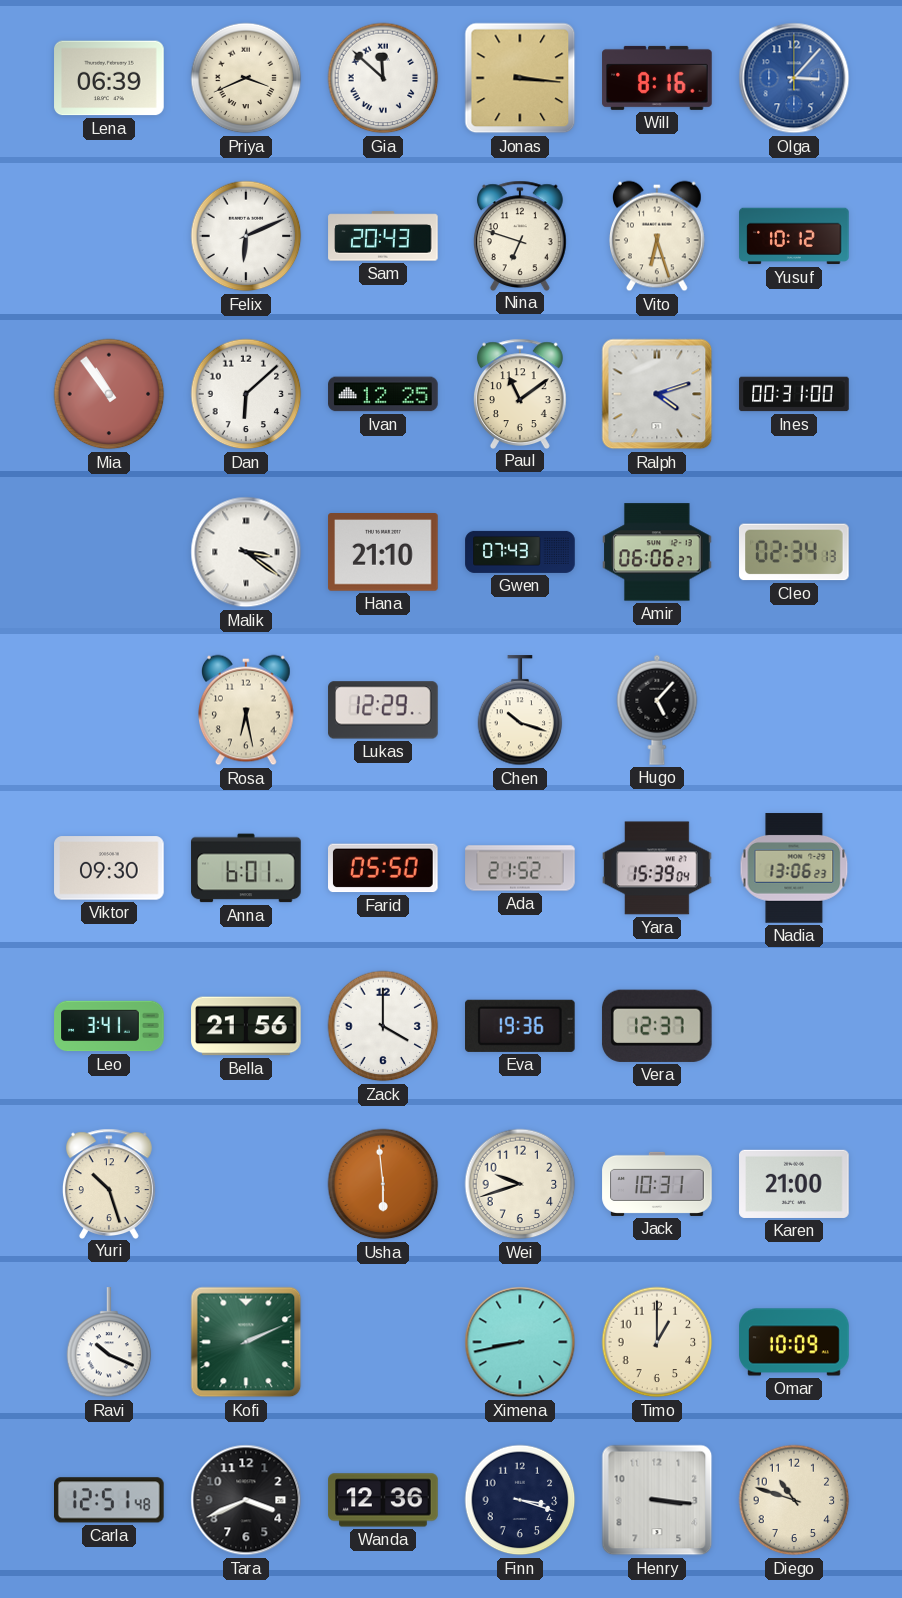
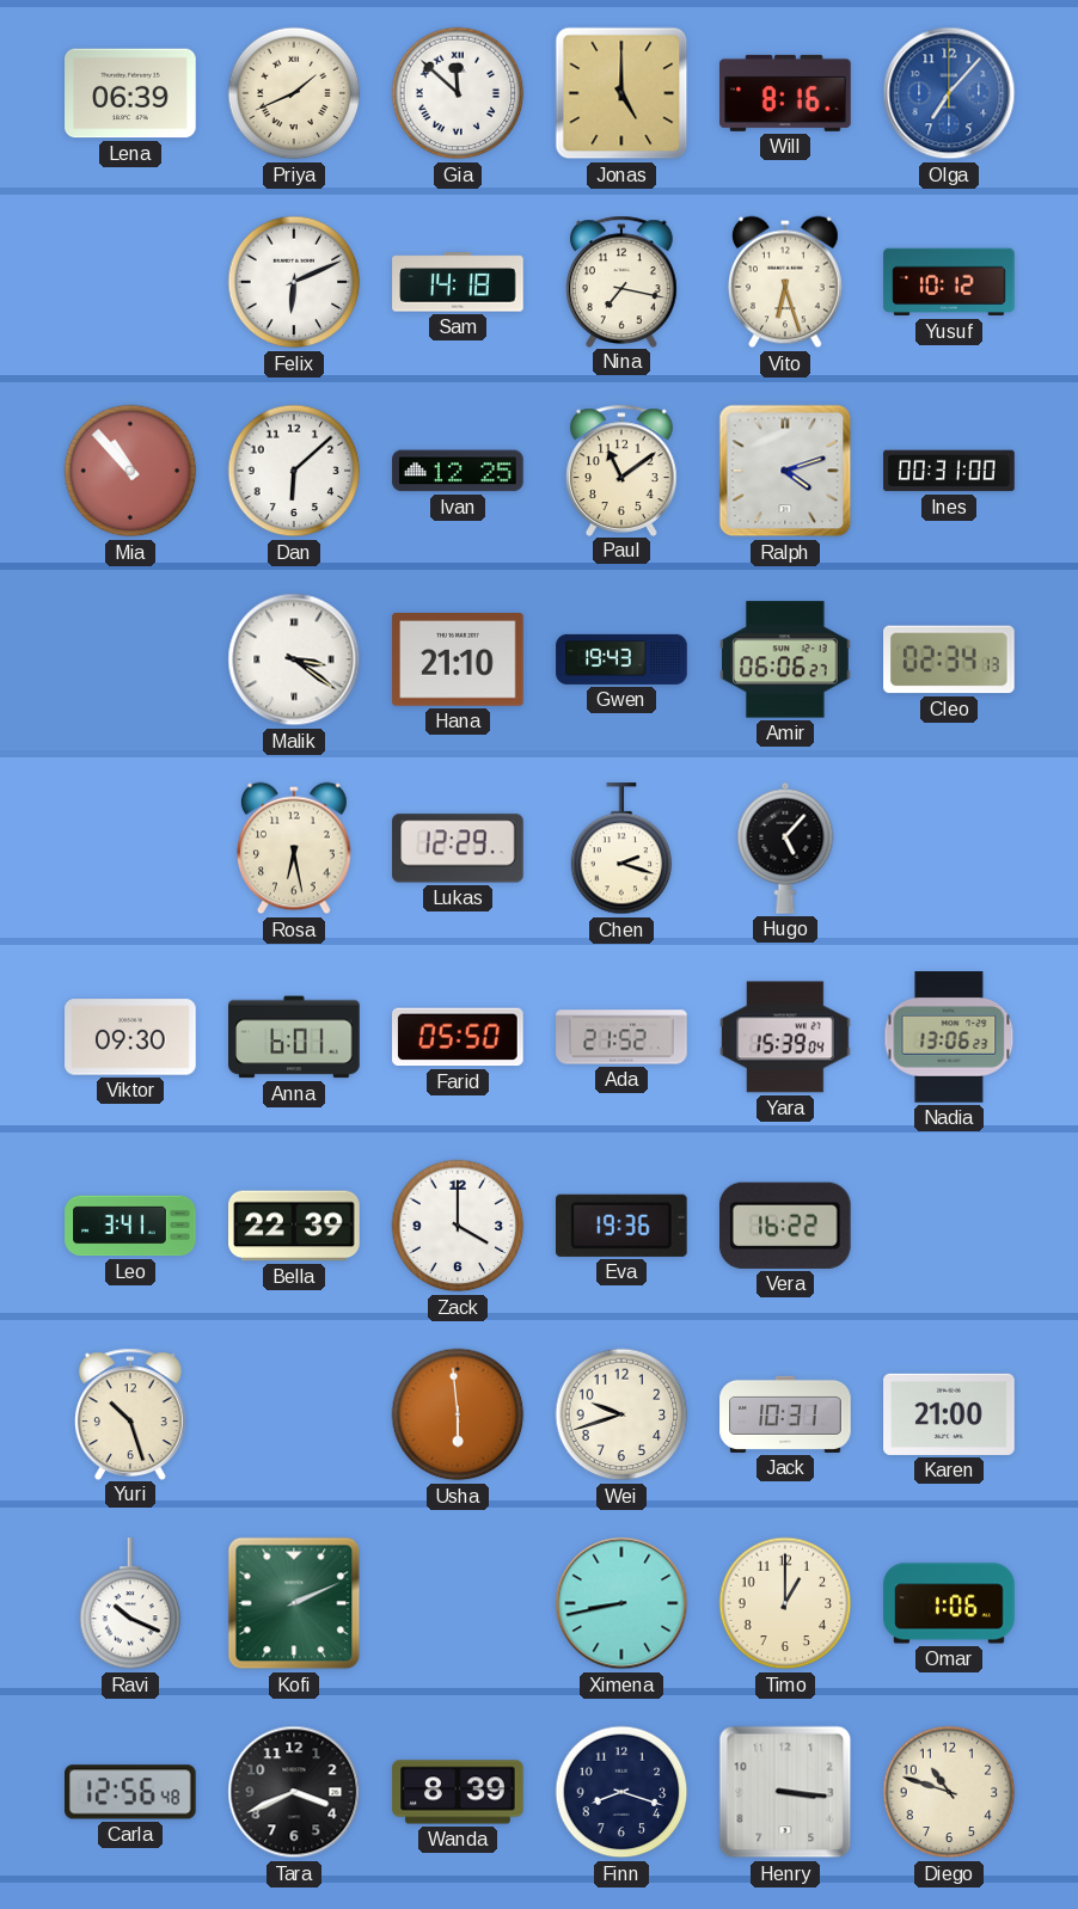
Priya: 3:41 -> 1:41
Jonas: 3:16 -> 5:00
Olga: 3:07 -> 7:07
Sam: 20:43 -> 14:18
Nina: 6:48 -> 7:17
Mia: 10:54 -> 10:53
Gwen: 07:43 -> 19:43
Chen: 10:18 -> 2:18
Bella: 21:56 -> 22:39
Vera: 12:37 -> 16:22
Omar: 10:09 -> 1:06
Carla: 12:51 -> 12:56
Wanda: 12:36 -> 8:39
Finn: 3:18 -> 8:18
